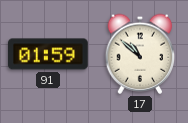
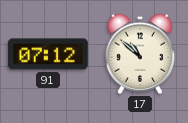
91: 01:59 -> 07:12
